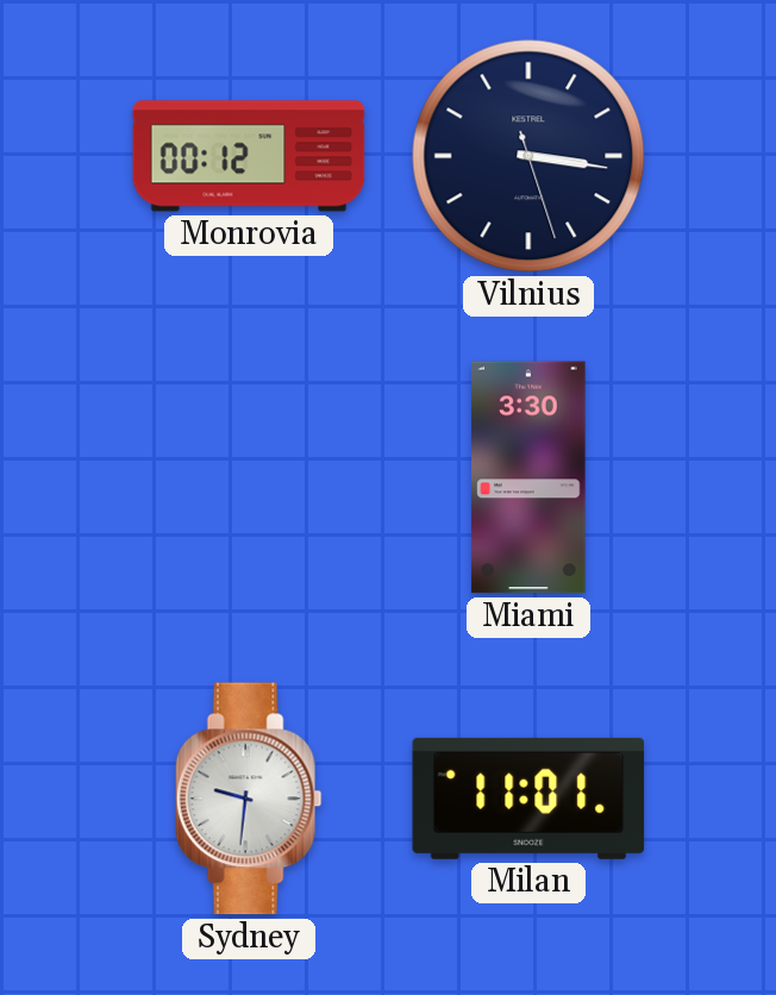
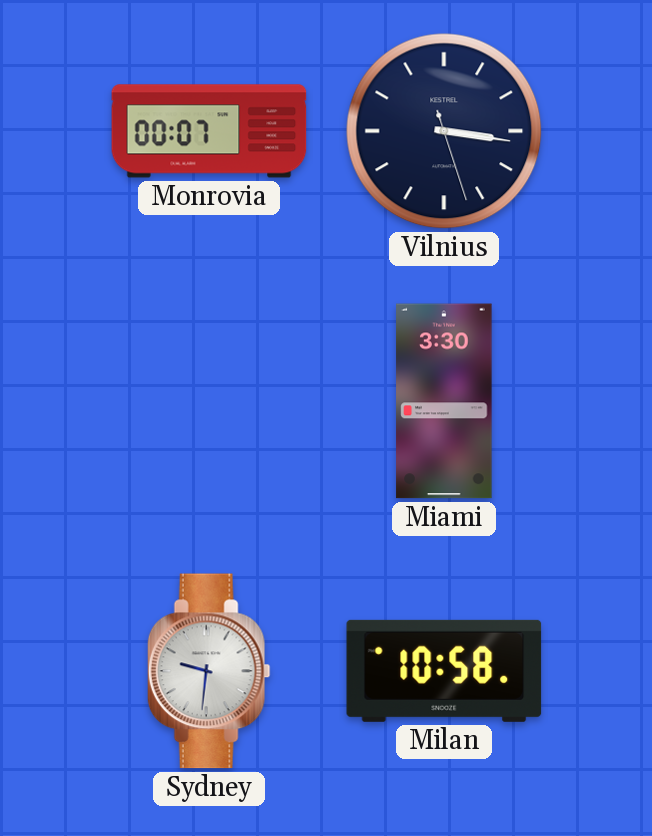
Monrovia: 00:12 -> 00:07
Milan: 11:01 -> 10:58
